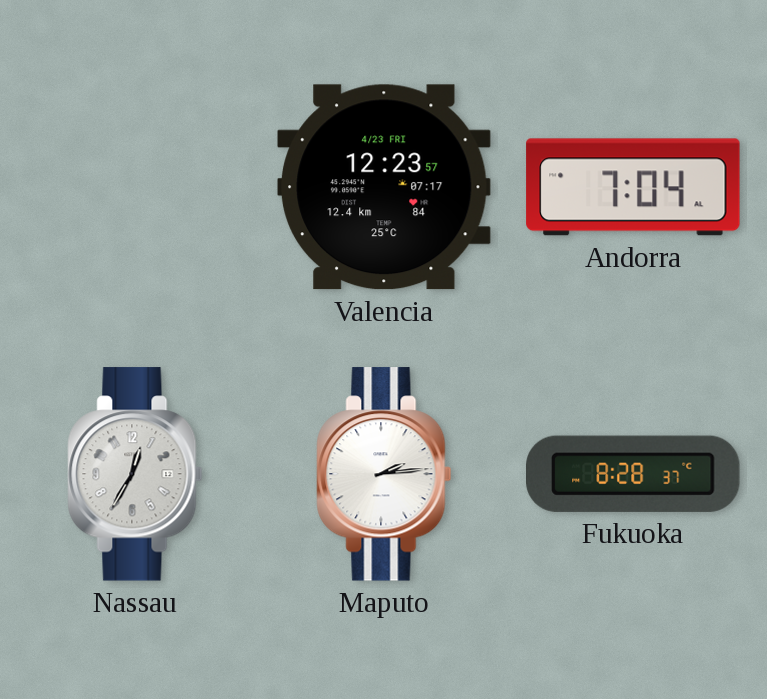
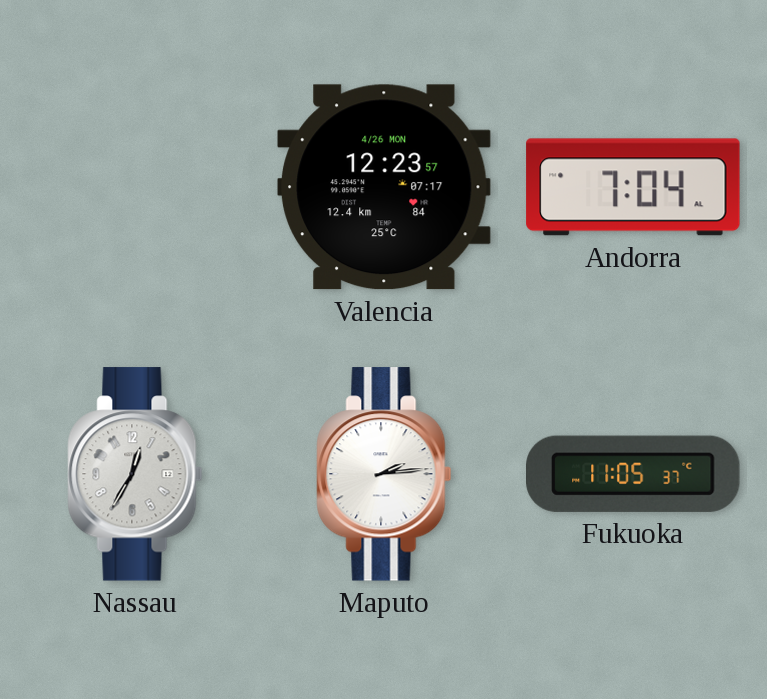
Valencia date: 4/23 FRI -> 4/26 MON
Fukuoka: 8:28 -> 11:05
